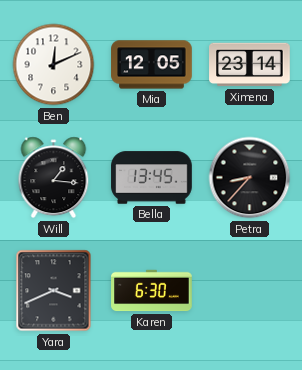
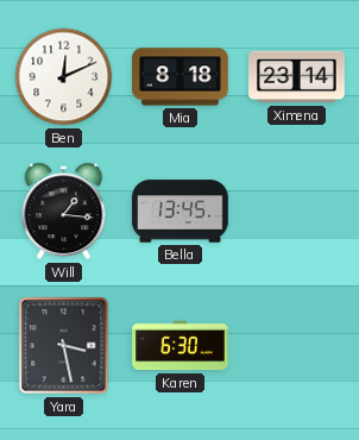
Mia: 12:05 -> 8:18
Petra: 8:37 -> none
Yara: 3:41 -> 3:28
